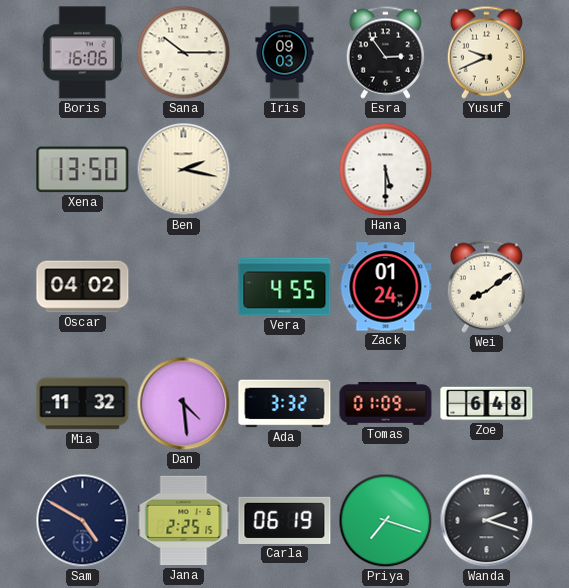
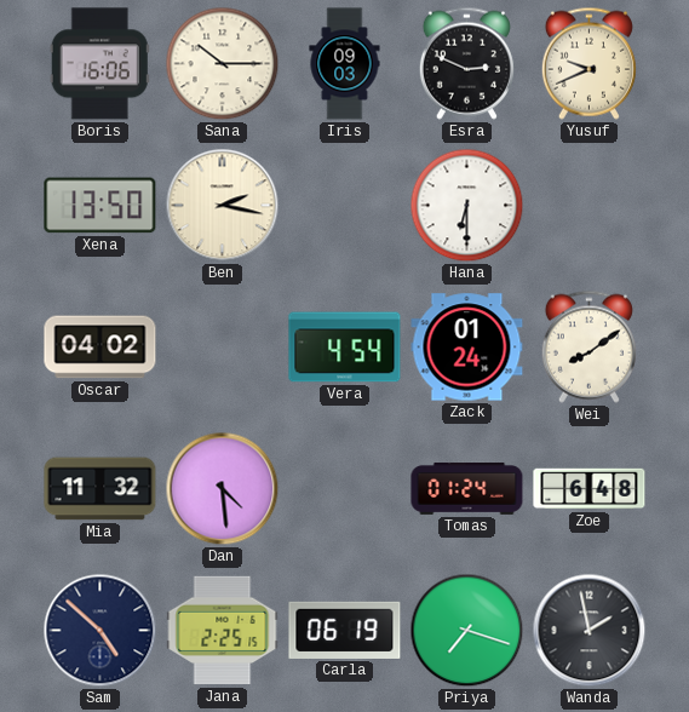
Esra: 2:54 -> 2:49
Hana: 5:30 -> 6:30
Vera: 4:55 -> 4:54
Ada: 3:32 -> none
Tomas: 01:09 -> 01:24
Sam: 4:50 -> 4:52
Wanda: 2:18 -> 1:58
